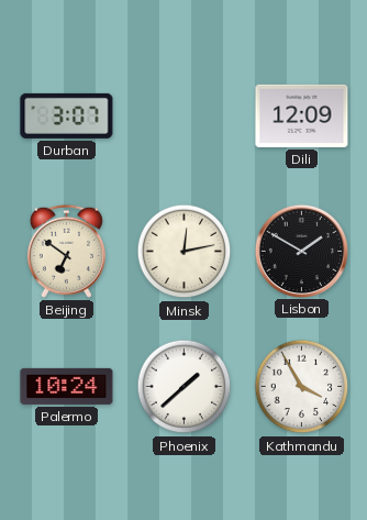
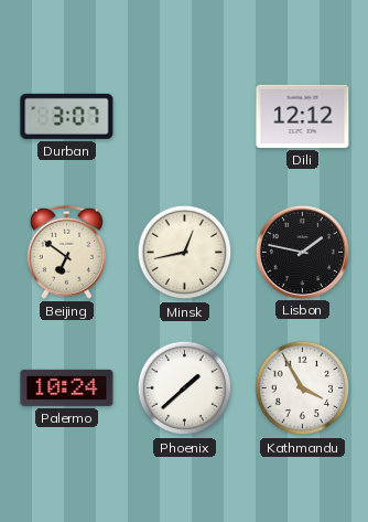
Dili: 12:09 -> 12:12
Minsk: 12:13 -> 12:43
Lisbon: 1:50 -> 1:47
